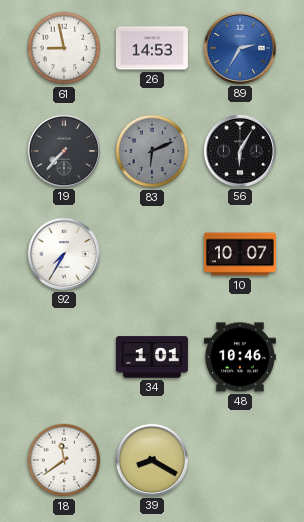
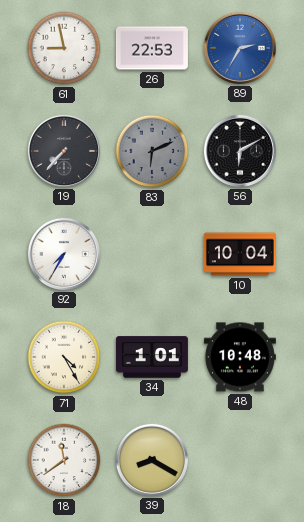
26: 14:53 -> 22:53
56: 6:05 -> 6:10
10: 10:07 -> 10:04
71: none -> 4:25
48: 10:46 -> 10:48
